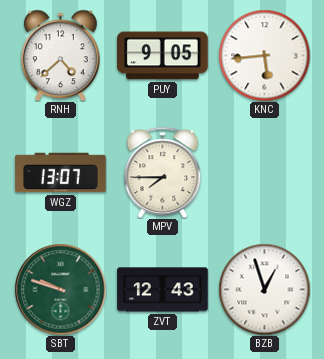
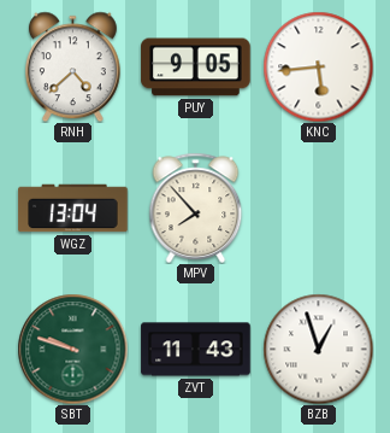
WGZ: 13:07 -> 13:04
MPV: 7:45 -> 7:53
ZVT: 12:43 -> 11:43
